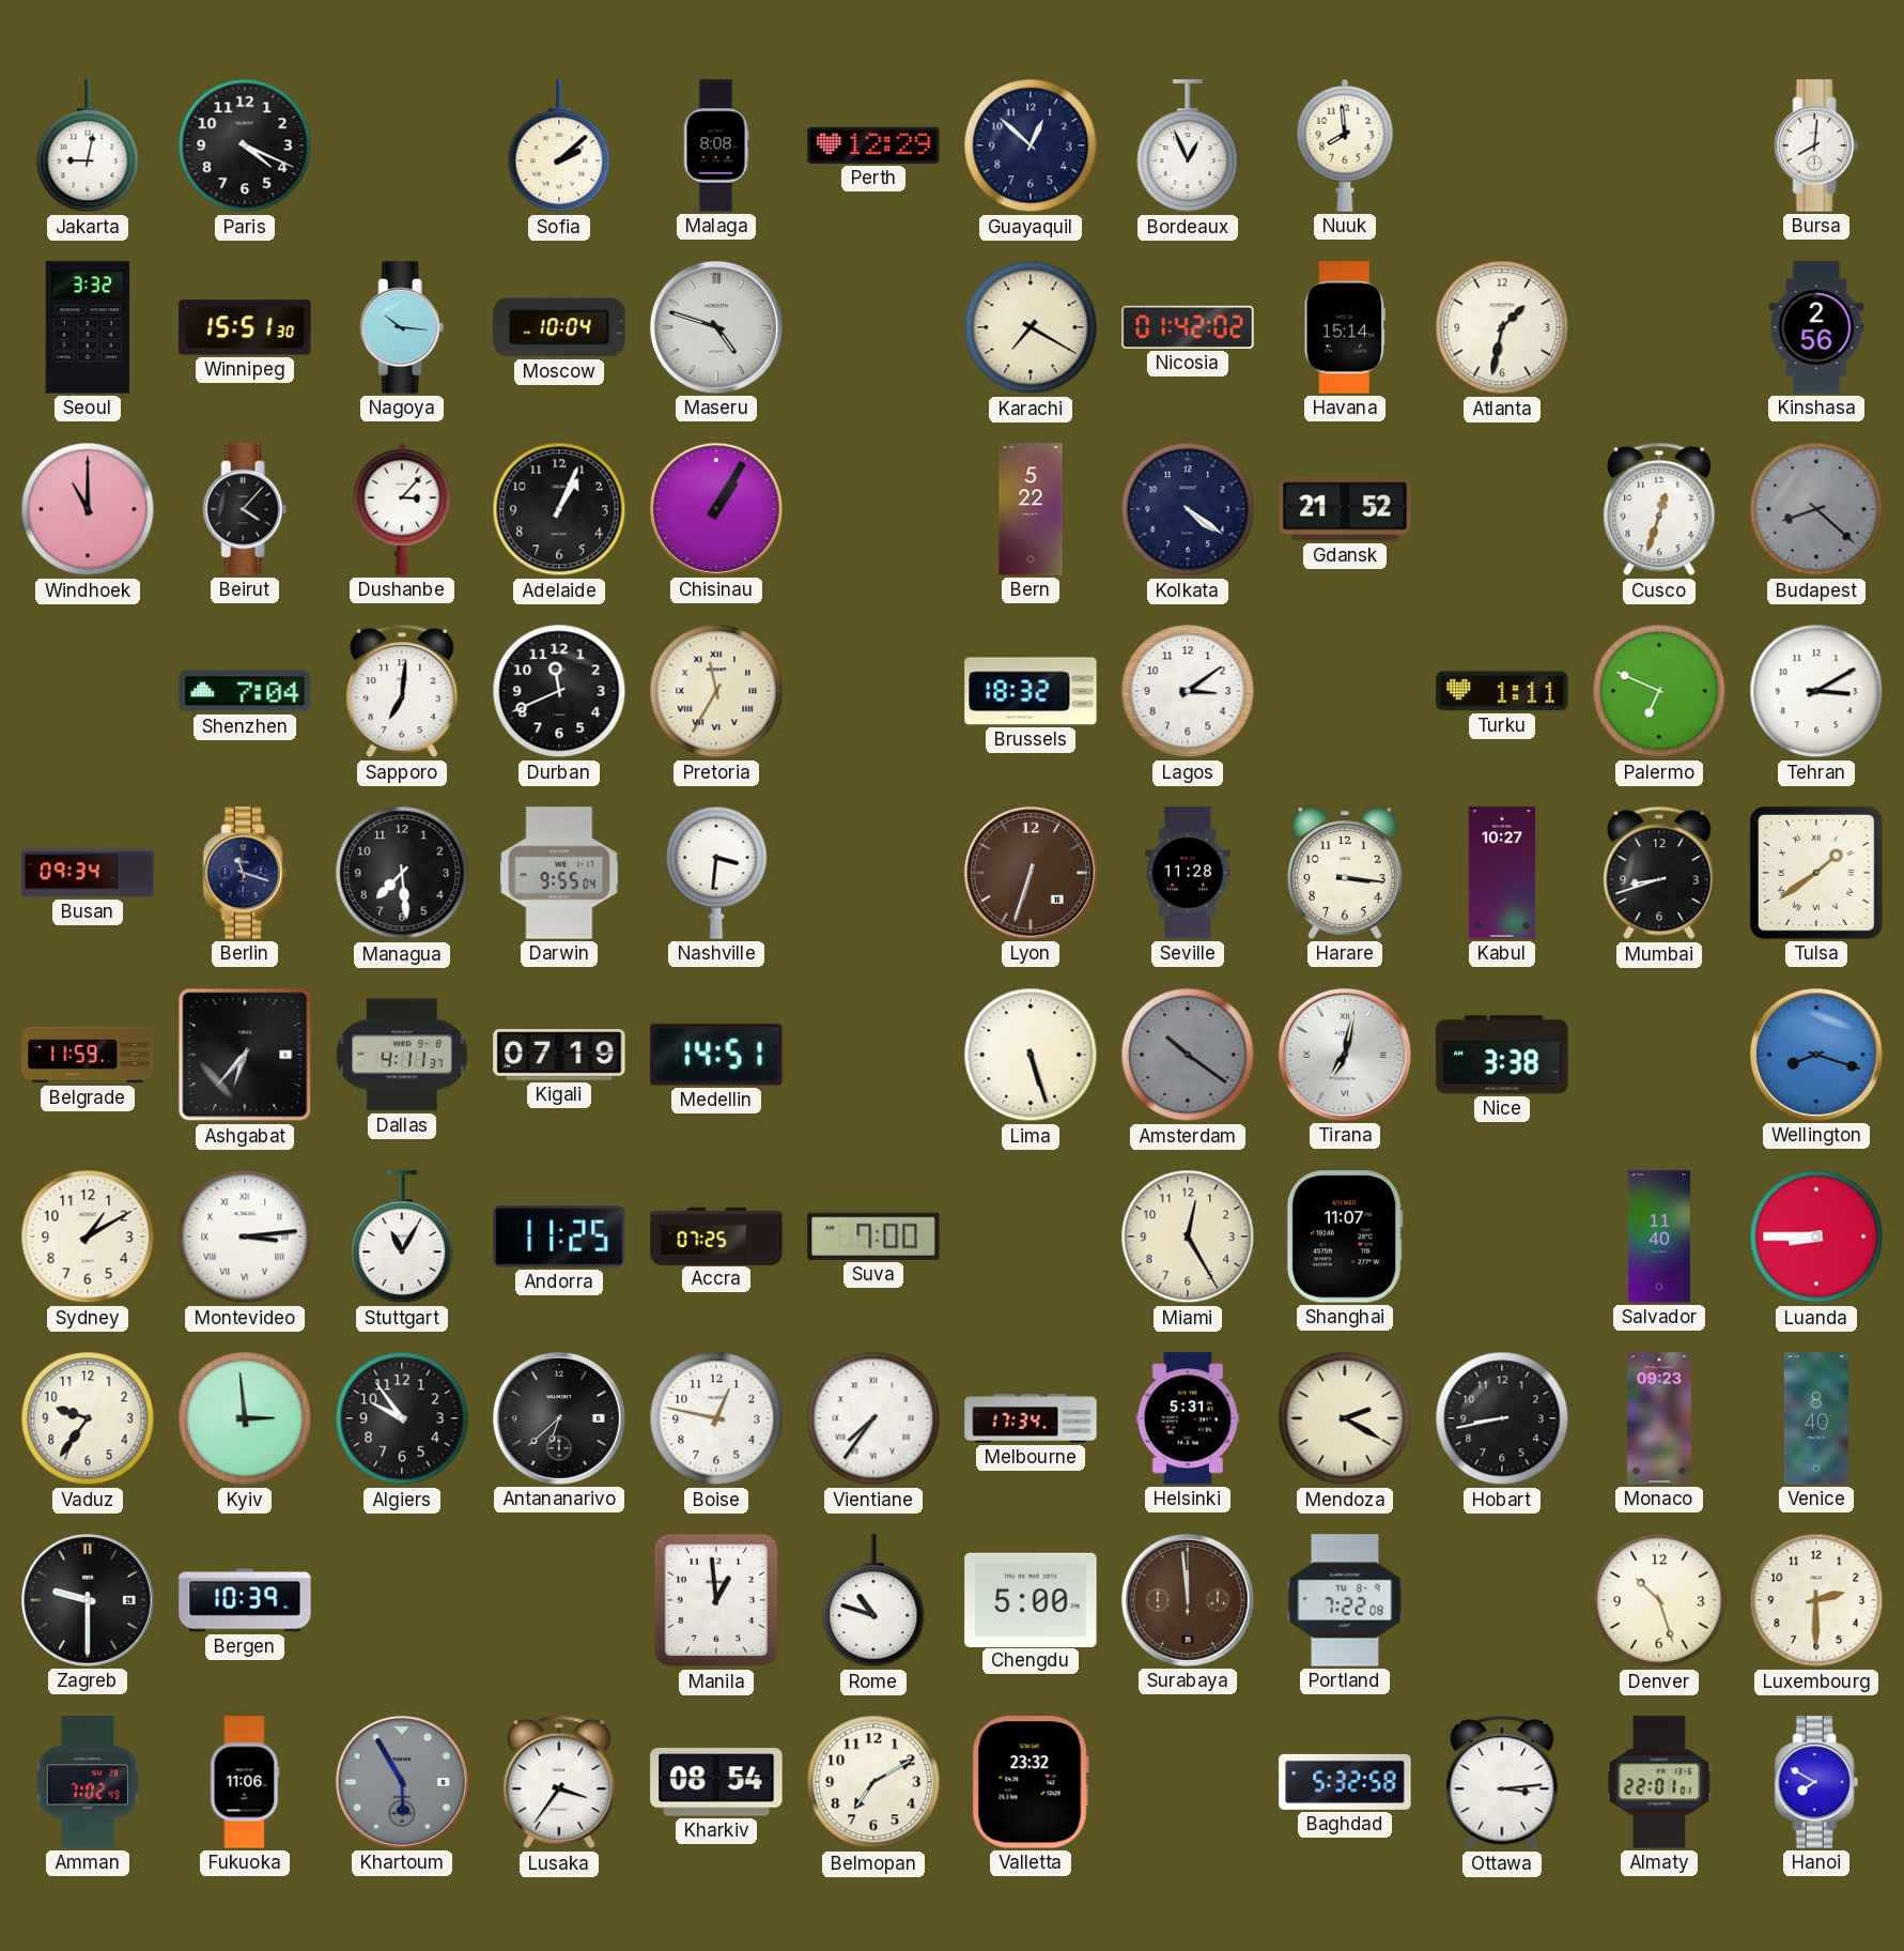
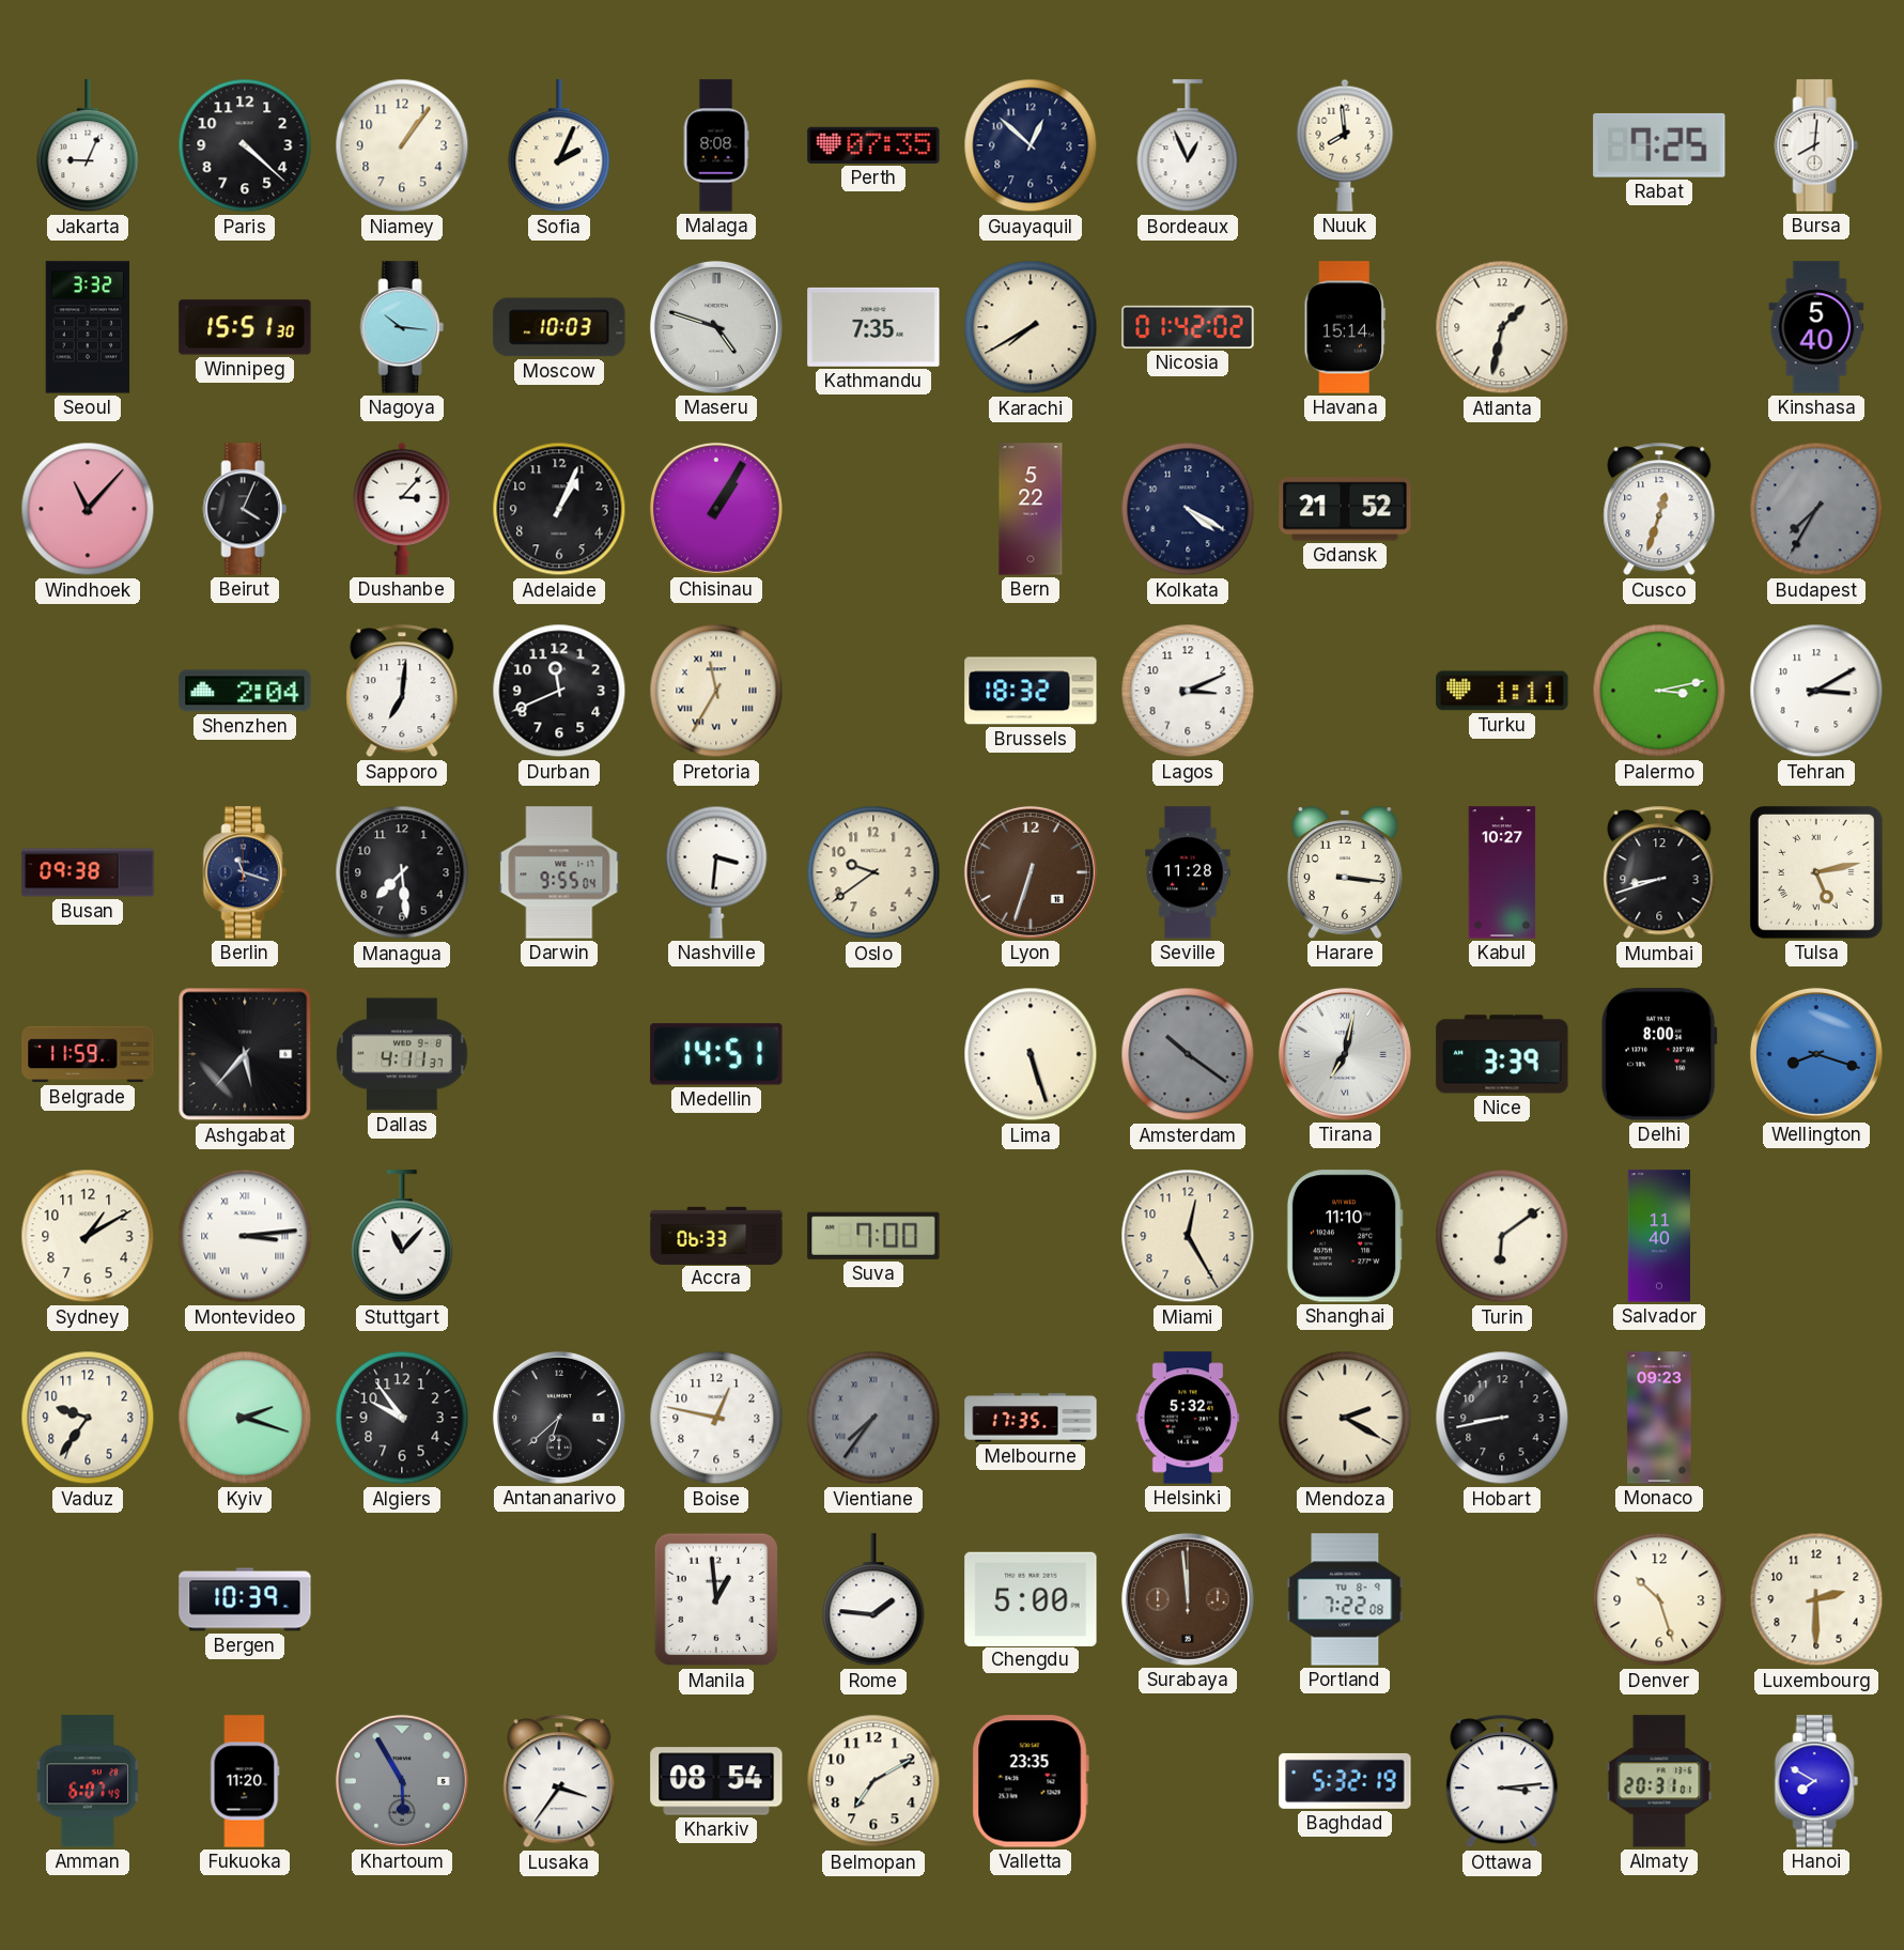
Jakarta: 9:02 -> 9:04
Paris: 4:19 -> 4:22
Niamey: none -> 1:06
Sofia: 2:08 -> 2:04
Perth: 12:29 -> 07:35
Rabat: none -> 7:25
Moscow: 10:04 -> 10:03
Kathmandu: none -> 7:35
Karachi: 7:20 -> 7:40
Kinshasa: 2:56 -> 5:40
Windhoek: 11:00 -> 11:07
Beirut: 4:07 -> 4:04
Kolkata: 4:21 -> 4:20
Budapest: 8:22 -> 7:35
Shenzhen: 7:04 -> 2:04
Lagos: 3:09 -> 3:11
Palermo: 6:49 -> 3:13
Busan: 09:34 -> 09:38
Oslo: none -> 9:39
Tulsa: 1:39 -> 5:13
Ashgabat: 6:37 -> 5:37
Kigali: 07:19 -> none
Nice: 3:38 -> 3:39
Delhi: none -> 8:00
Stuttgart: 11:05 -> 11:07
Andorra: 11:25 -> none
Accra: 07:25 -> 06:33
Shanghai: 11:07 -> 11:10
Turin: none -> 6:09
Luanda: 8:45 -> none
Kyiv: 2:59 -> 2:18
Vientiane dial: white -> grey
Melbourne: 17:34 -> 17:35
Helsinki: 5:31 -> 5:32
Venice: 8:40 -> none
Zagreb: 9:30 -> none
Rome: 10:48 -> 1:46
Amman: 7:02 -> 6:07
Fukuoka: 11:06 -> 11:20
Valletta: 23:32 -> 23:35
Baghdad: 5:32:58 -> 5:32:19
Almaty: 22:01 -> 20:31
